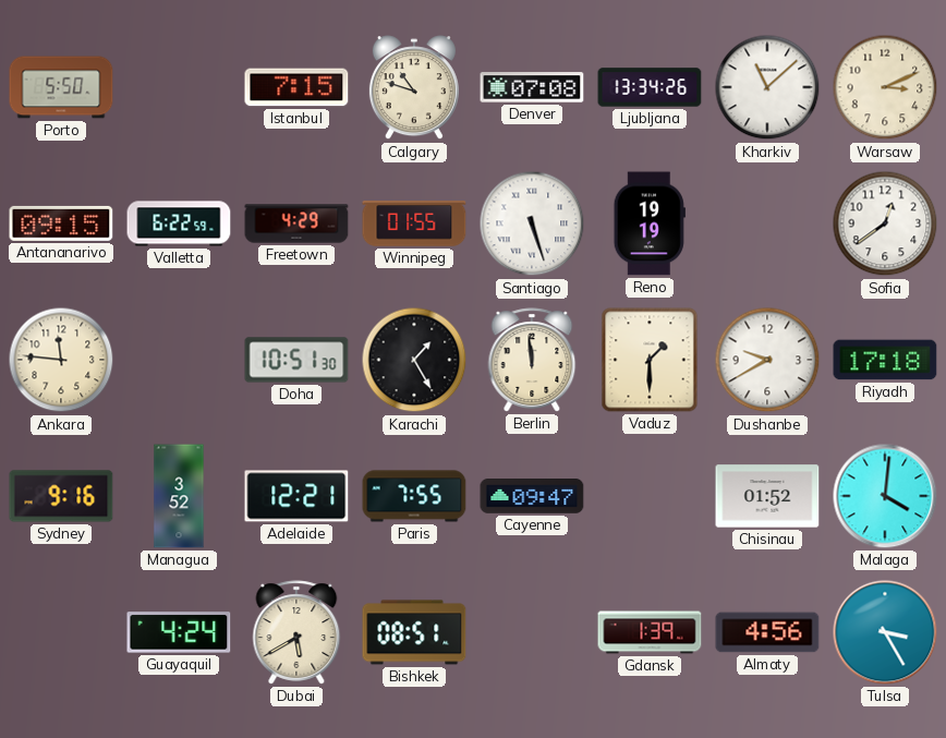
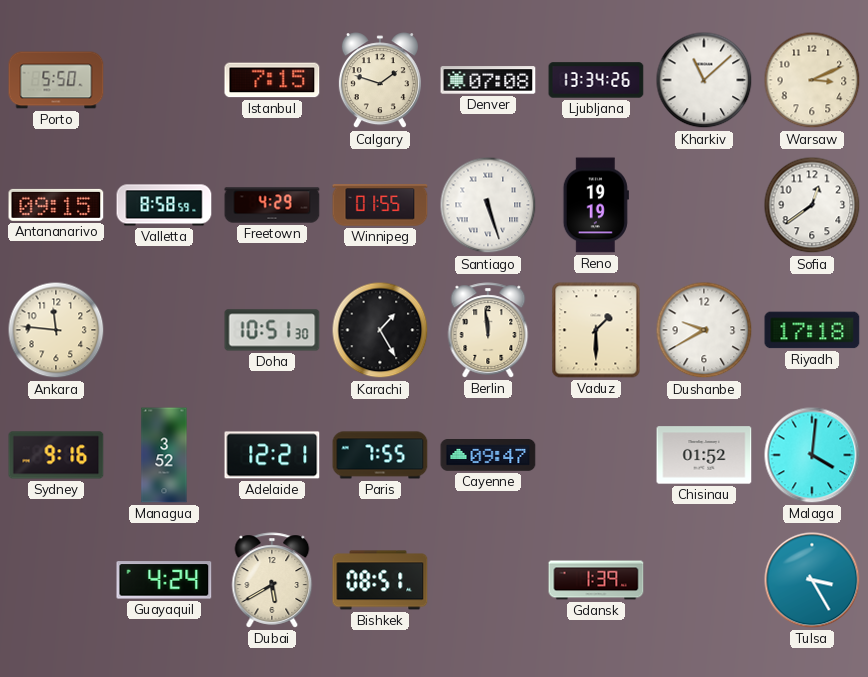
Calgary: 10:48 -> 1:48
Valletta: 6:22 -> 8:58
Almaty: 4:56 -> none
